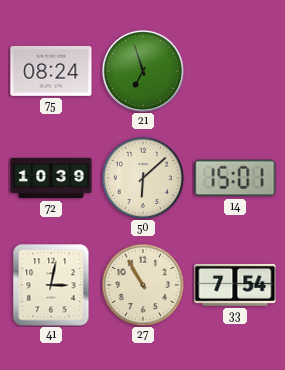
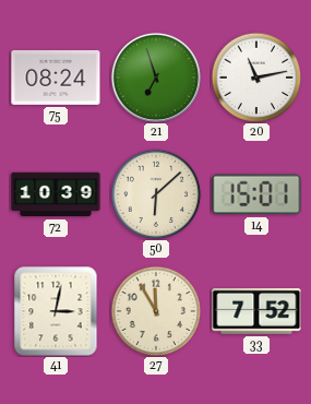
20: none -> 11:13
27: 10:55 -> 11:55
33: 7:54 -> 7:52
